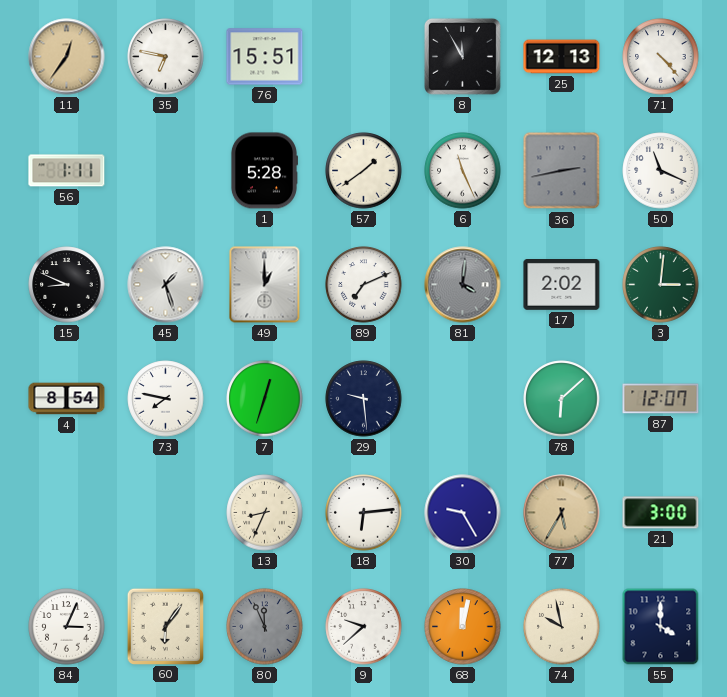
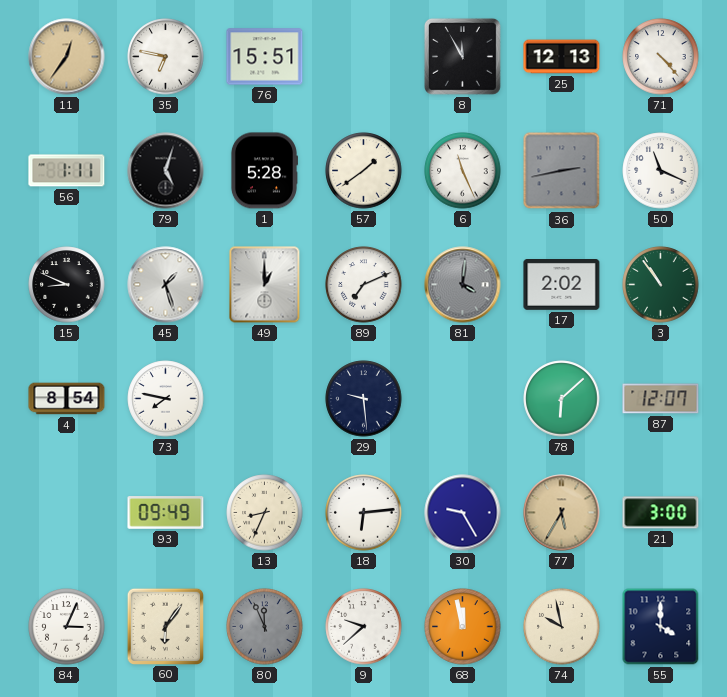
79: none -> 5:03
3: 3:01 -> 10:54
7: 12:33 -> none
93: none -> 09:49
68: 12:02 -> 11:58
